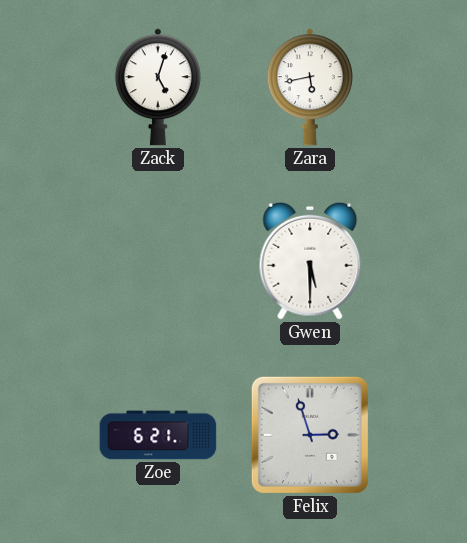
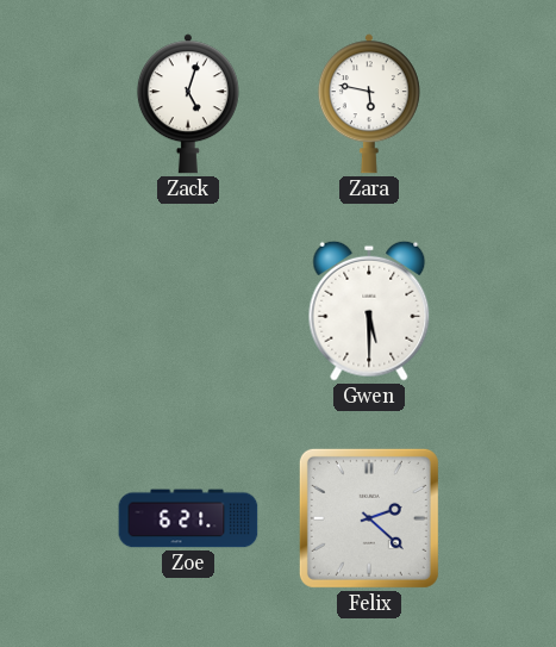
Zara: 5:43 -> 5:47
Felix: 2:57 -> 2:22
